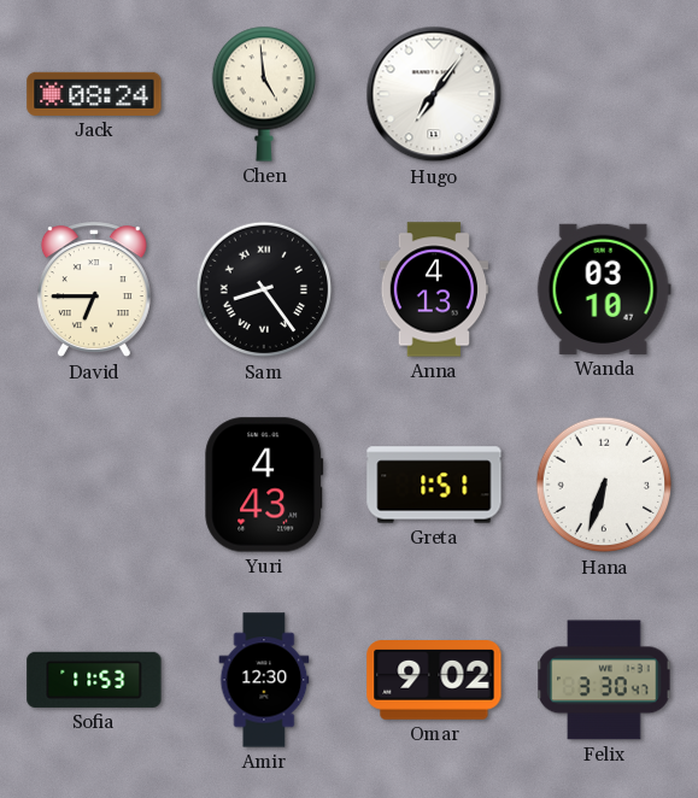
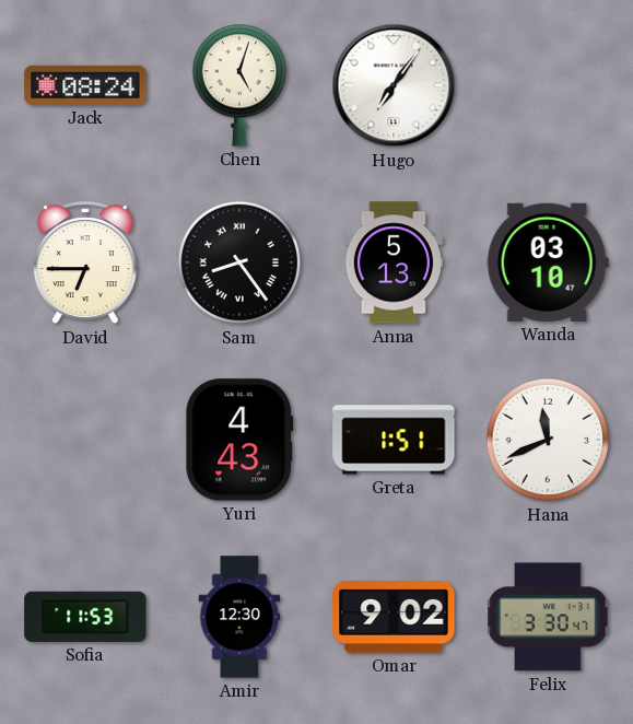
Chen: 4:59 -> 5:03
Anna: 4:13 -> 5:13
Hana: 6:33 -> 11:41
